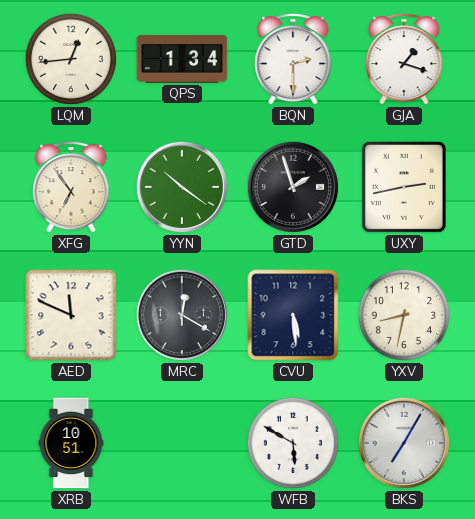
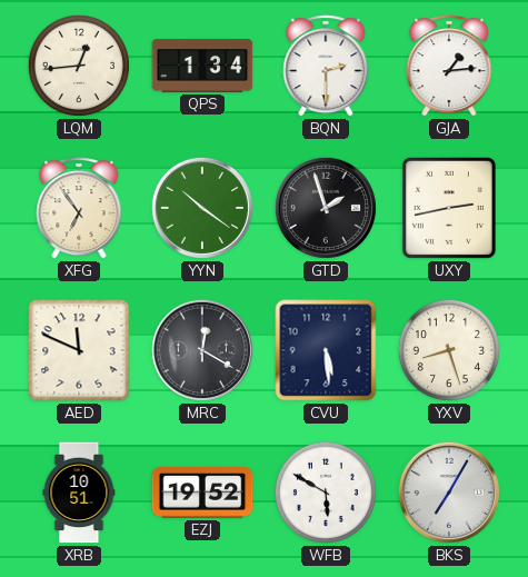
GJA: 1:18 -> 1:14
YXV: 8:32 -> 8:27
EZJ: none -> 19:52
